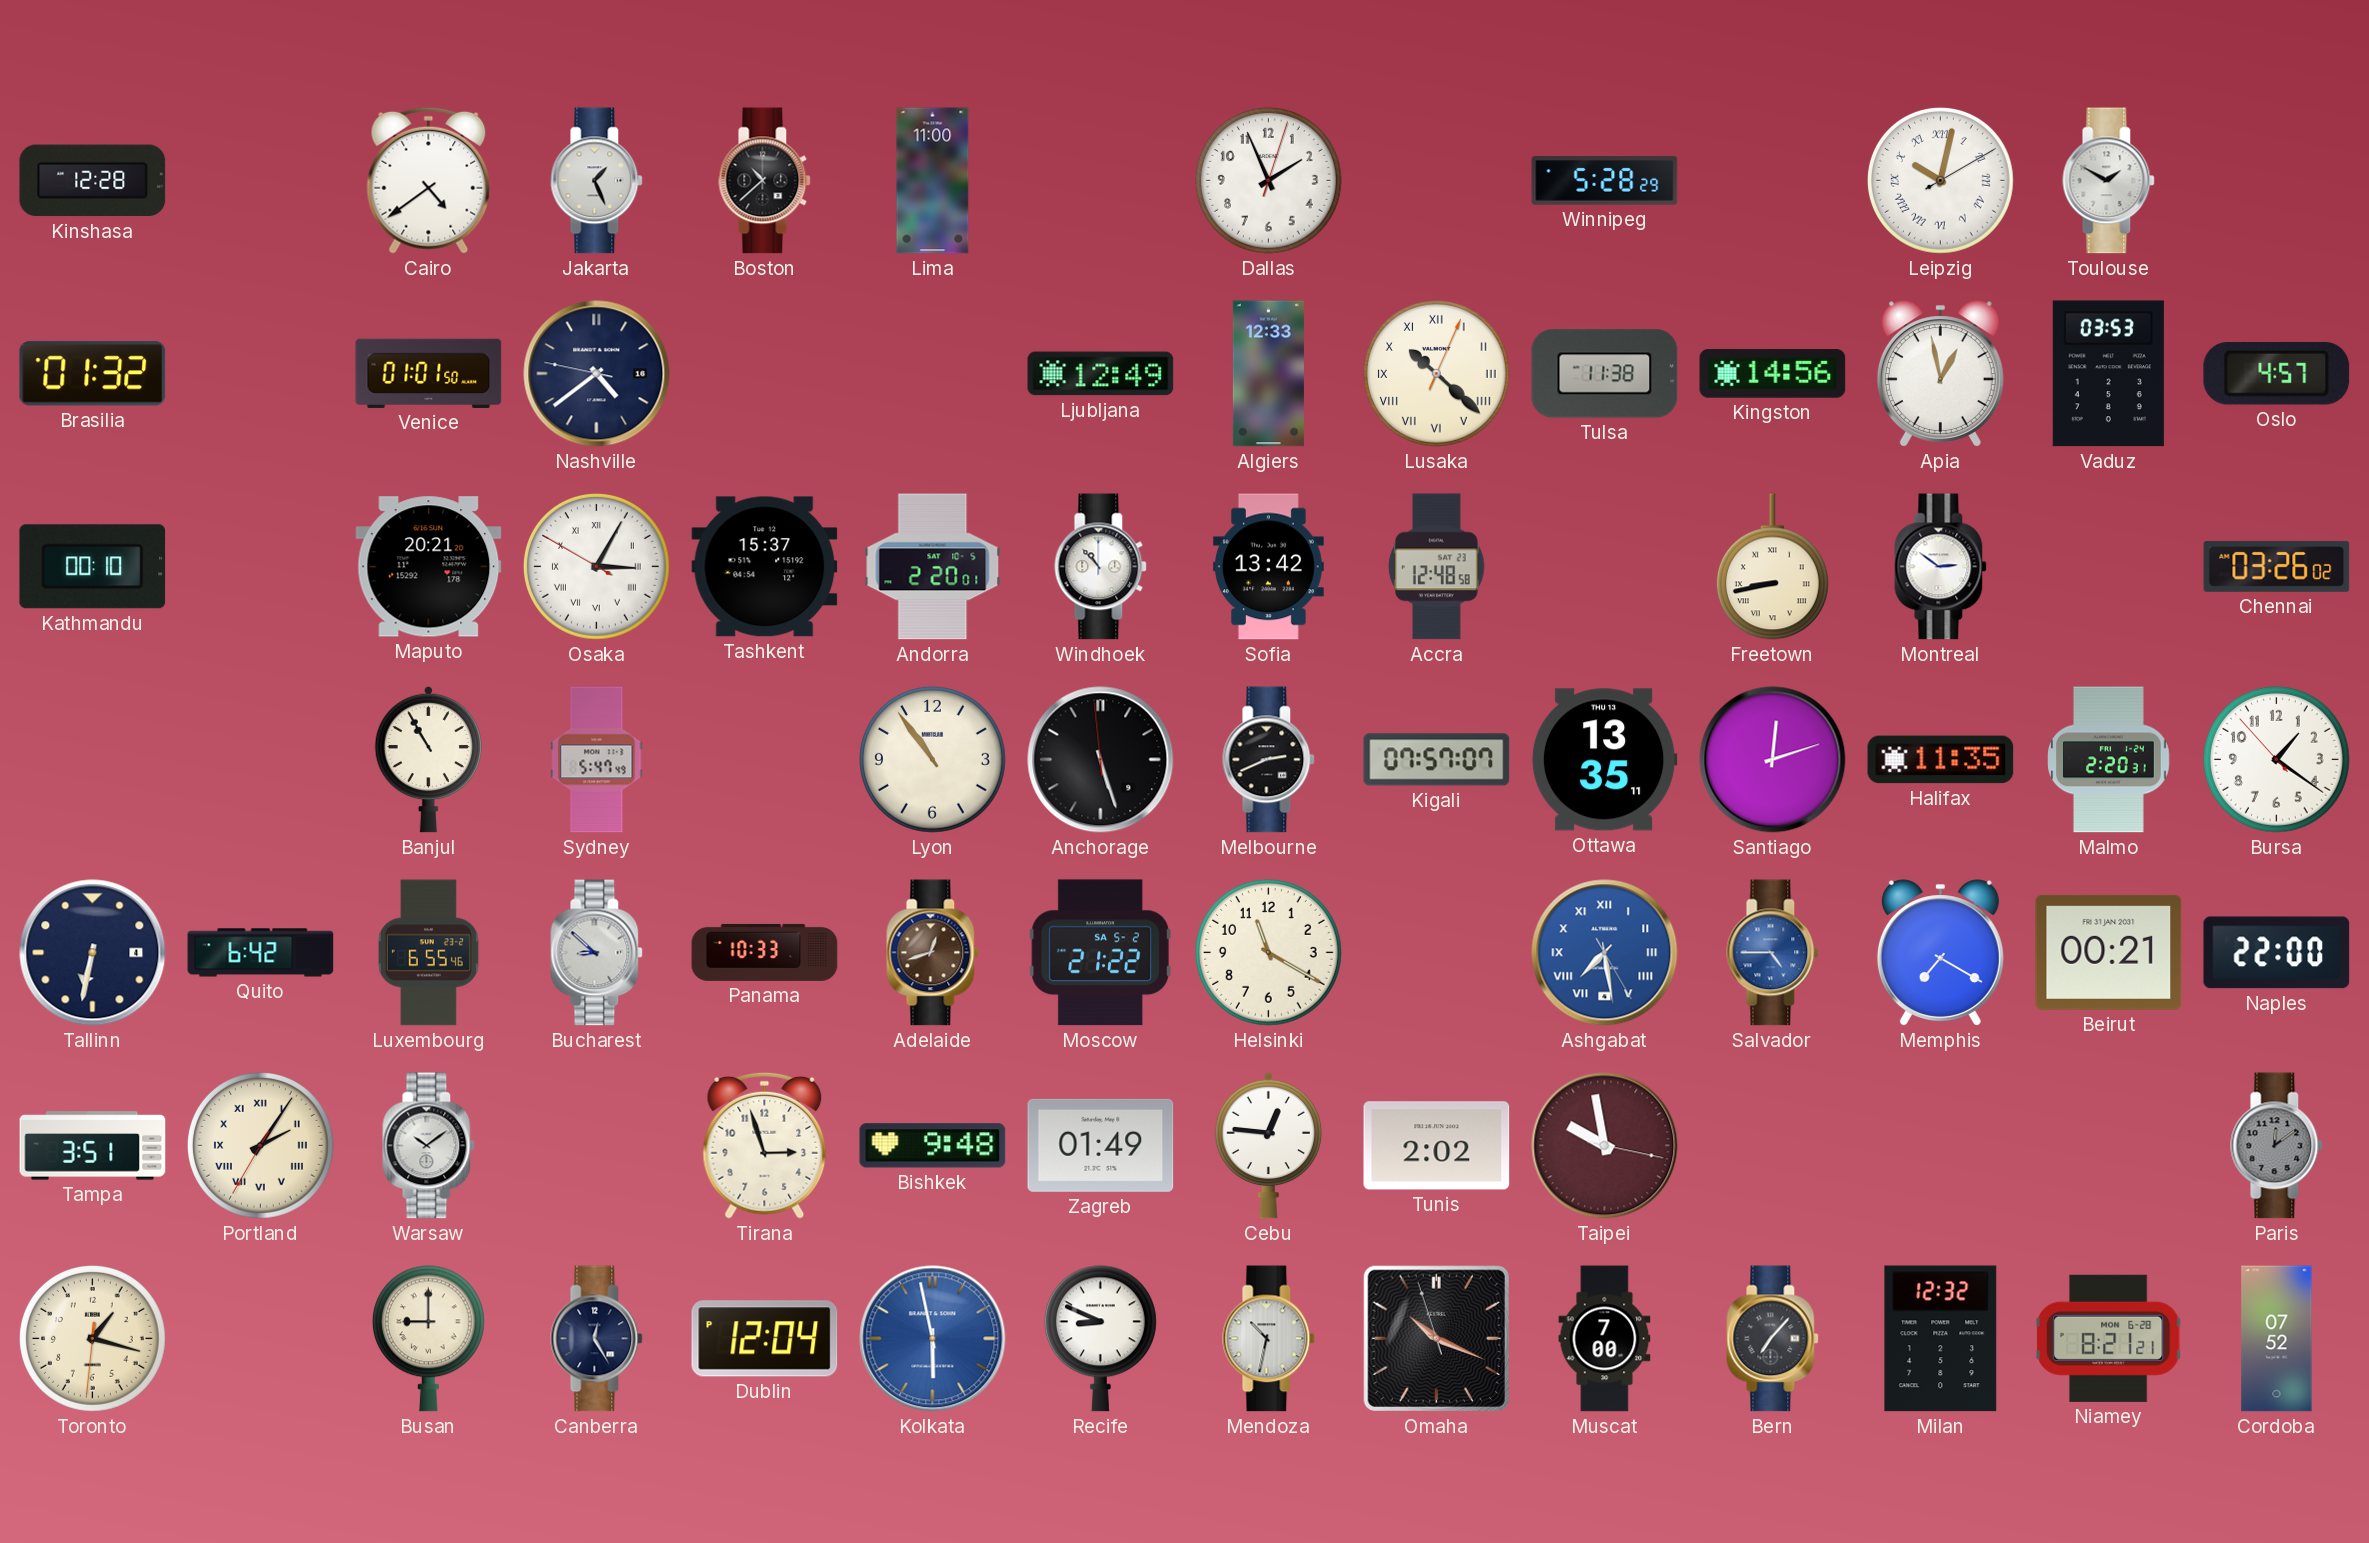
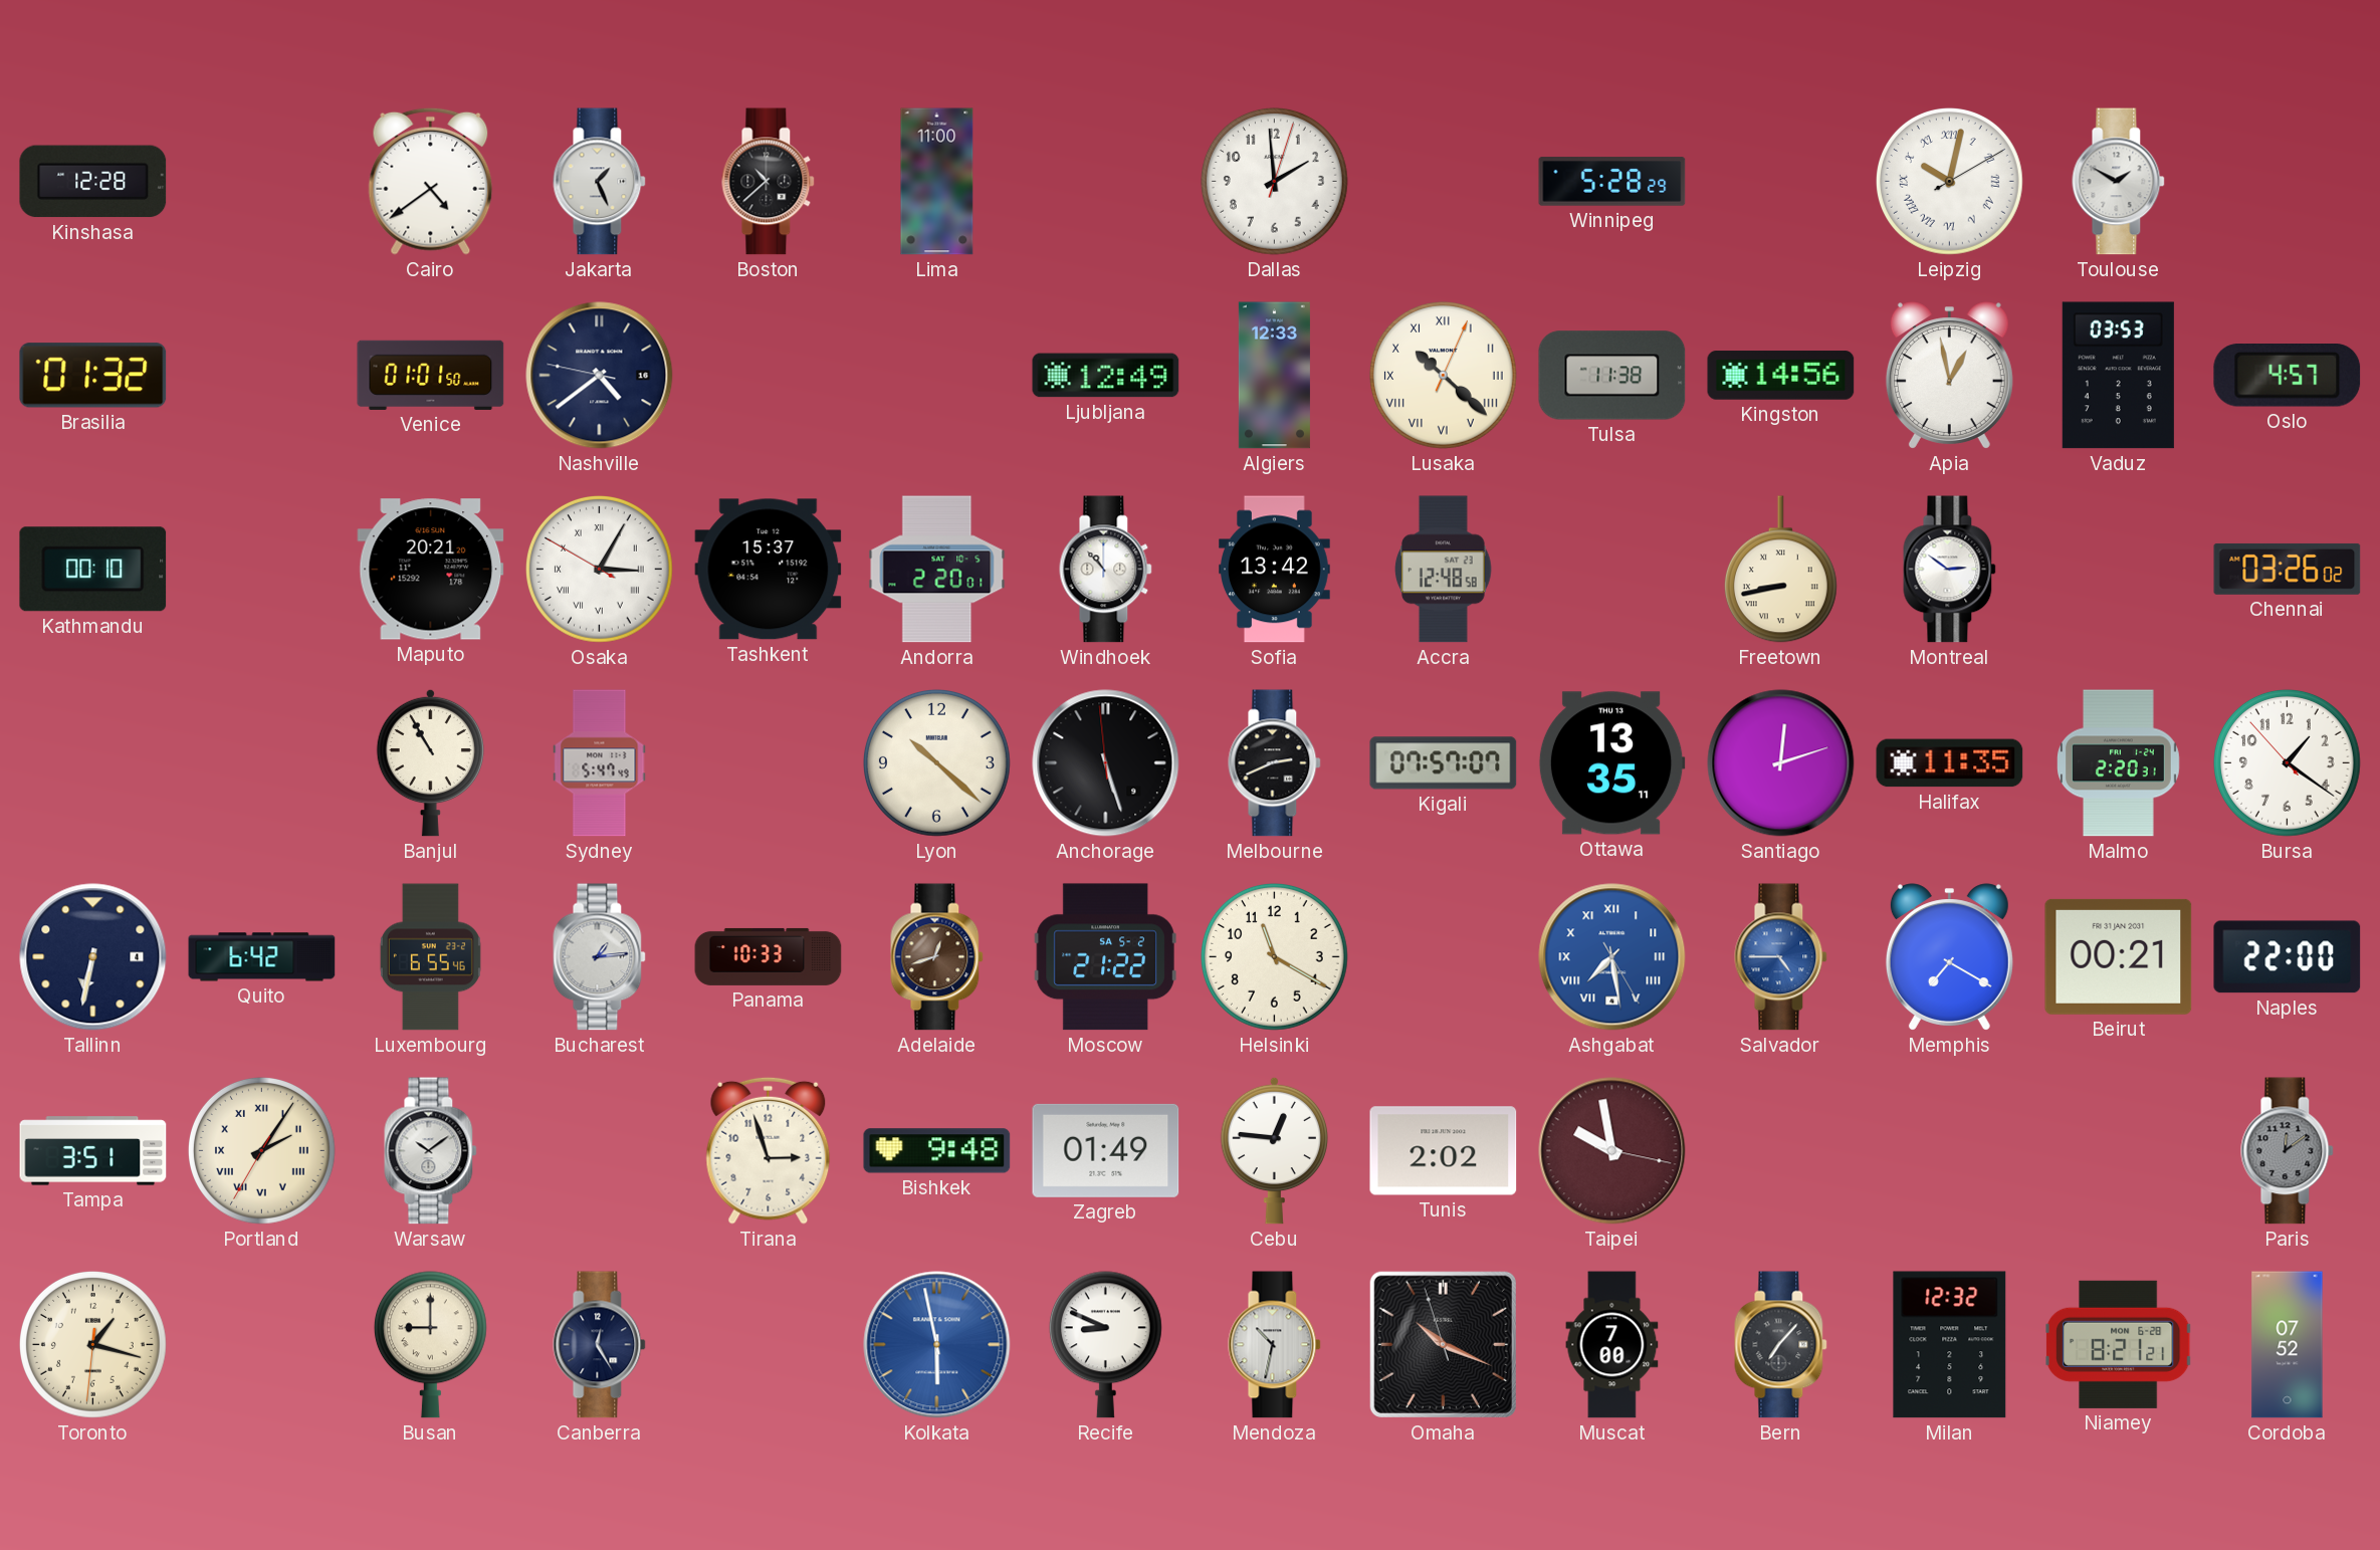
Dallas: 1:56 -> 1:59
Lyon: 10:54 -> 10:22
Bucharest: 8:52 -> 1:14
Dublin: 12:04 -> none
